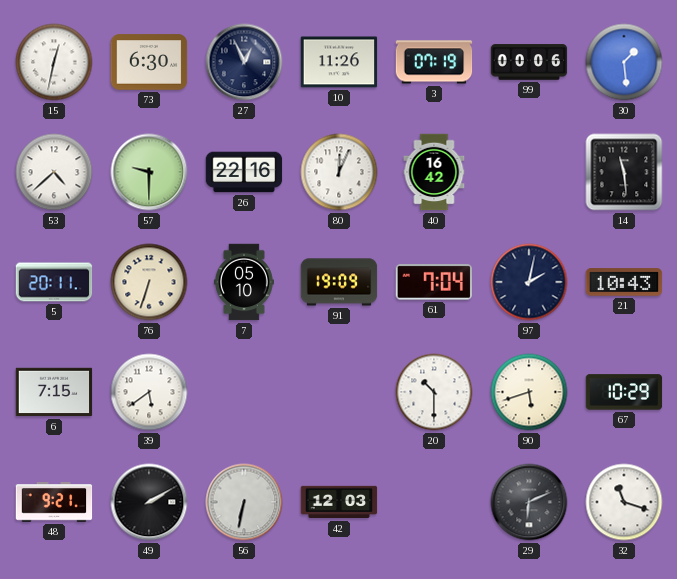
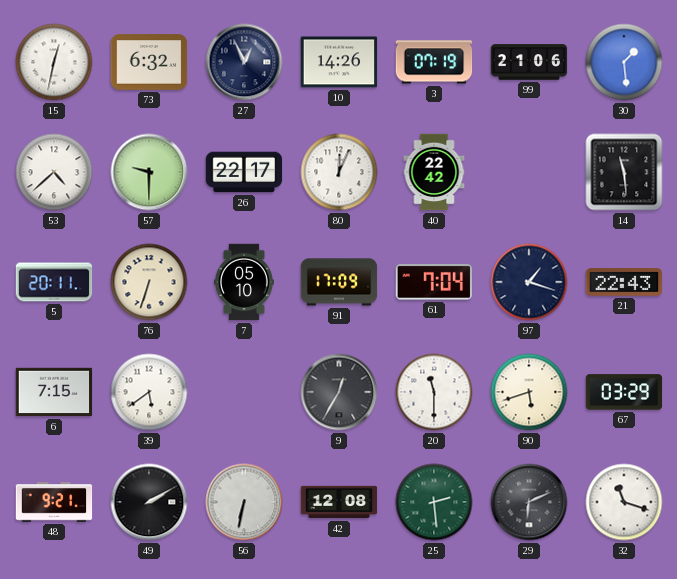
73: 6:30 -> 6:32
10: 11:26 -> 14:26
99: 00:06 -> 21:06
26: 22:16 -> 22:17
40: 16:42 -> 22:42
91: 19:09 -> 17:09
97: 2:02 -> 1:18
21: 10:43 -> 22:43
9: none -> 12:35
20: 10:30 -> 11:30
67: 10:29 -> 03:29
42: 12:03 -> 12:08
25: none -> 2:29
